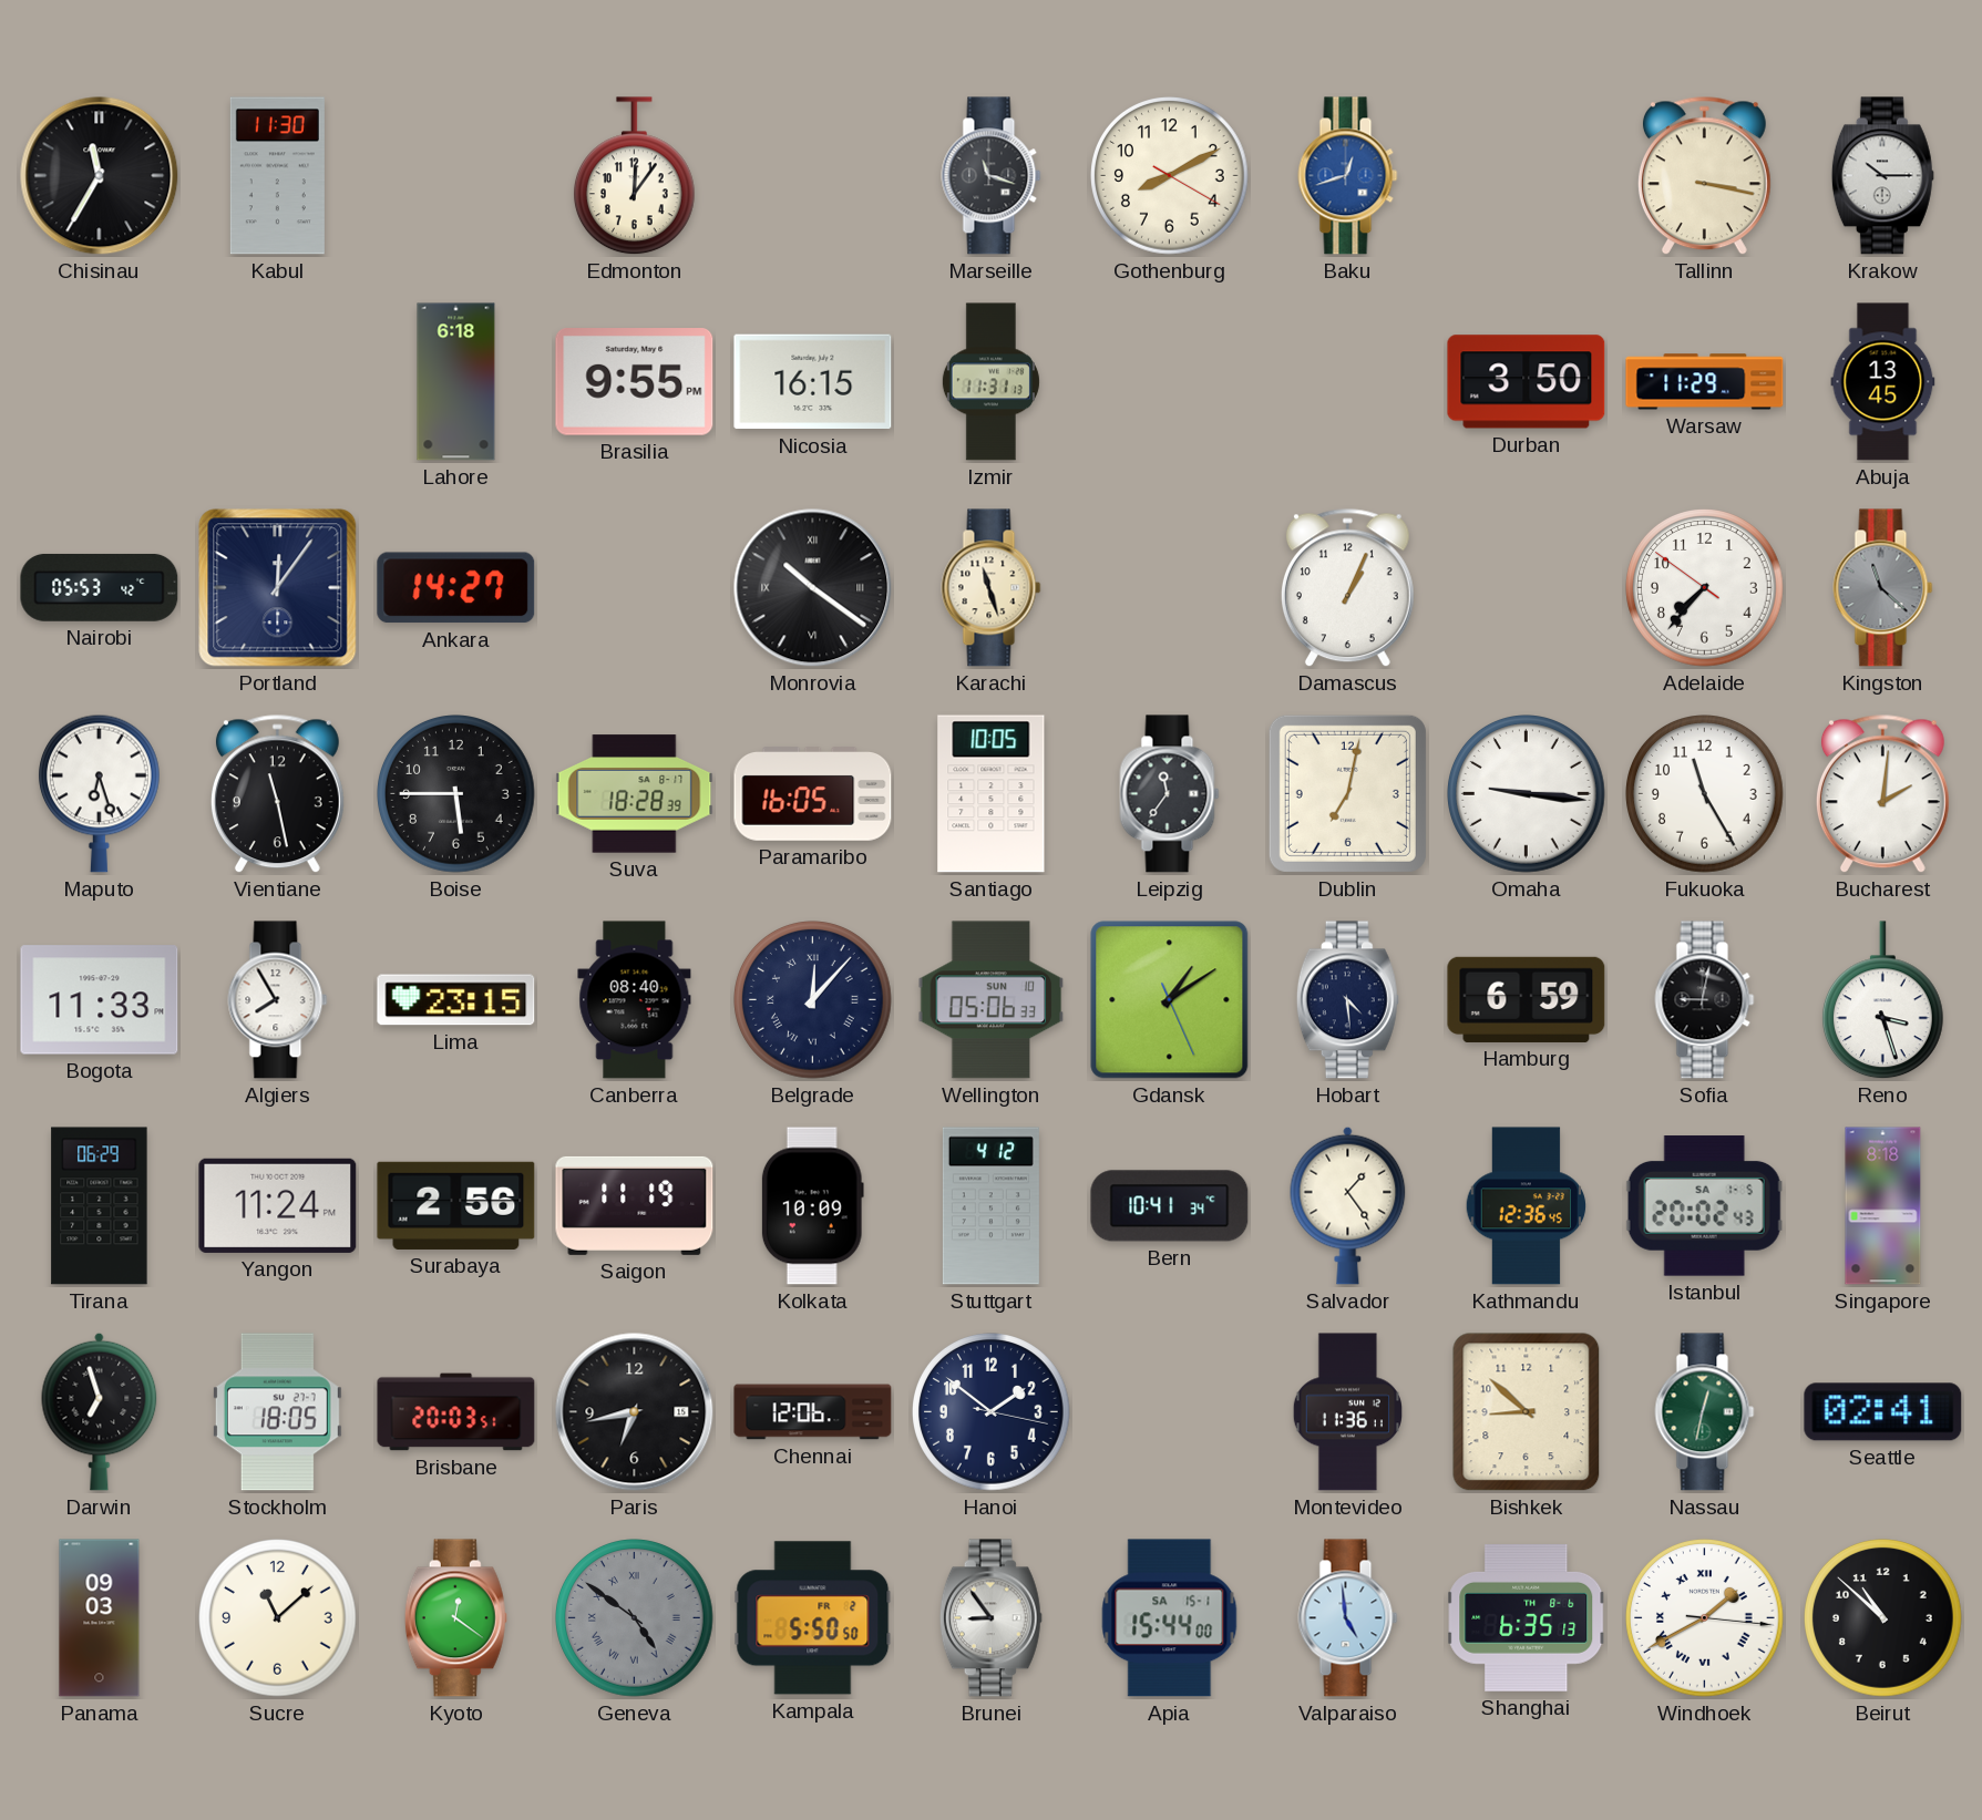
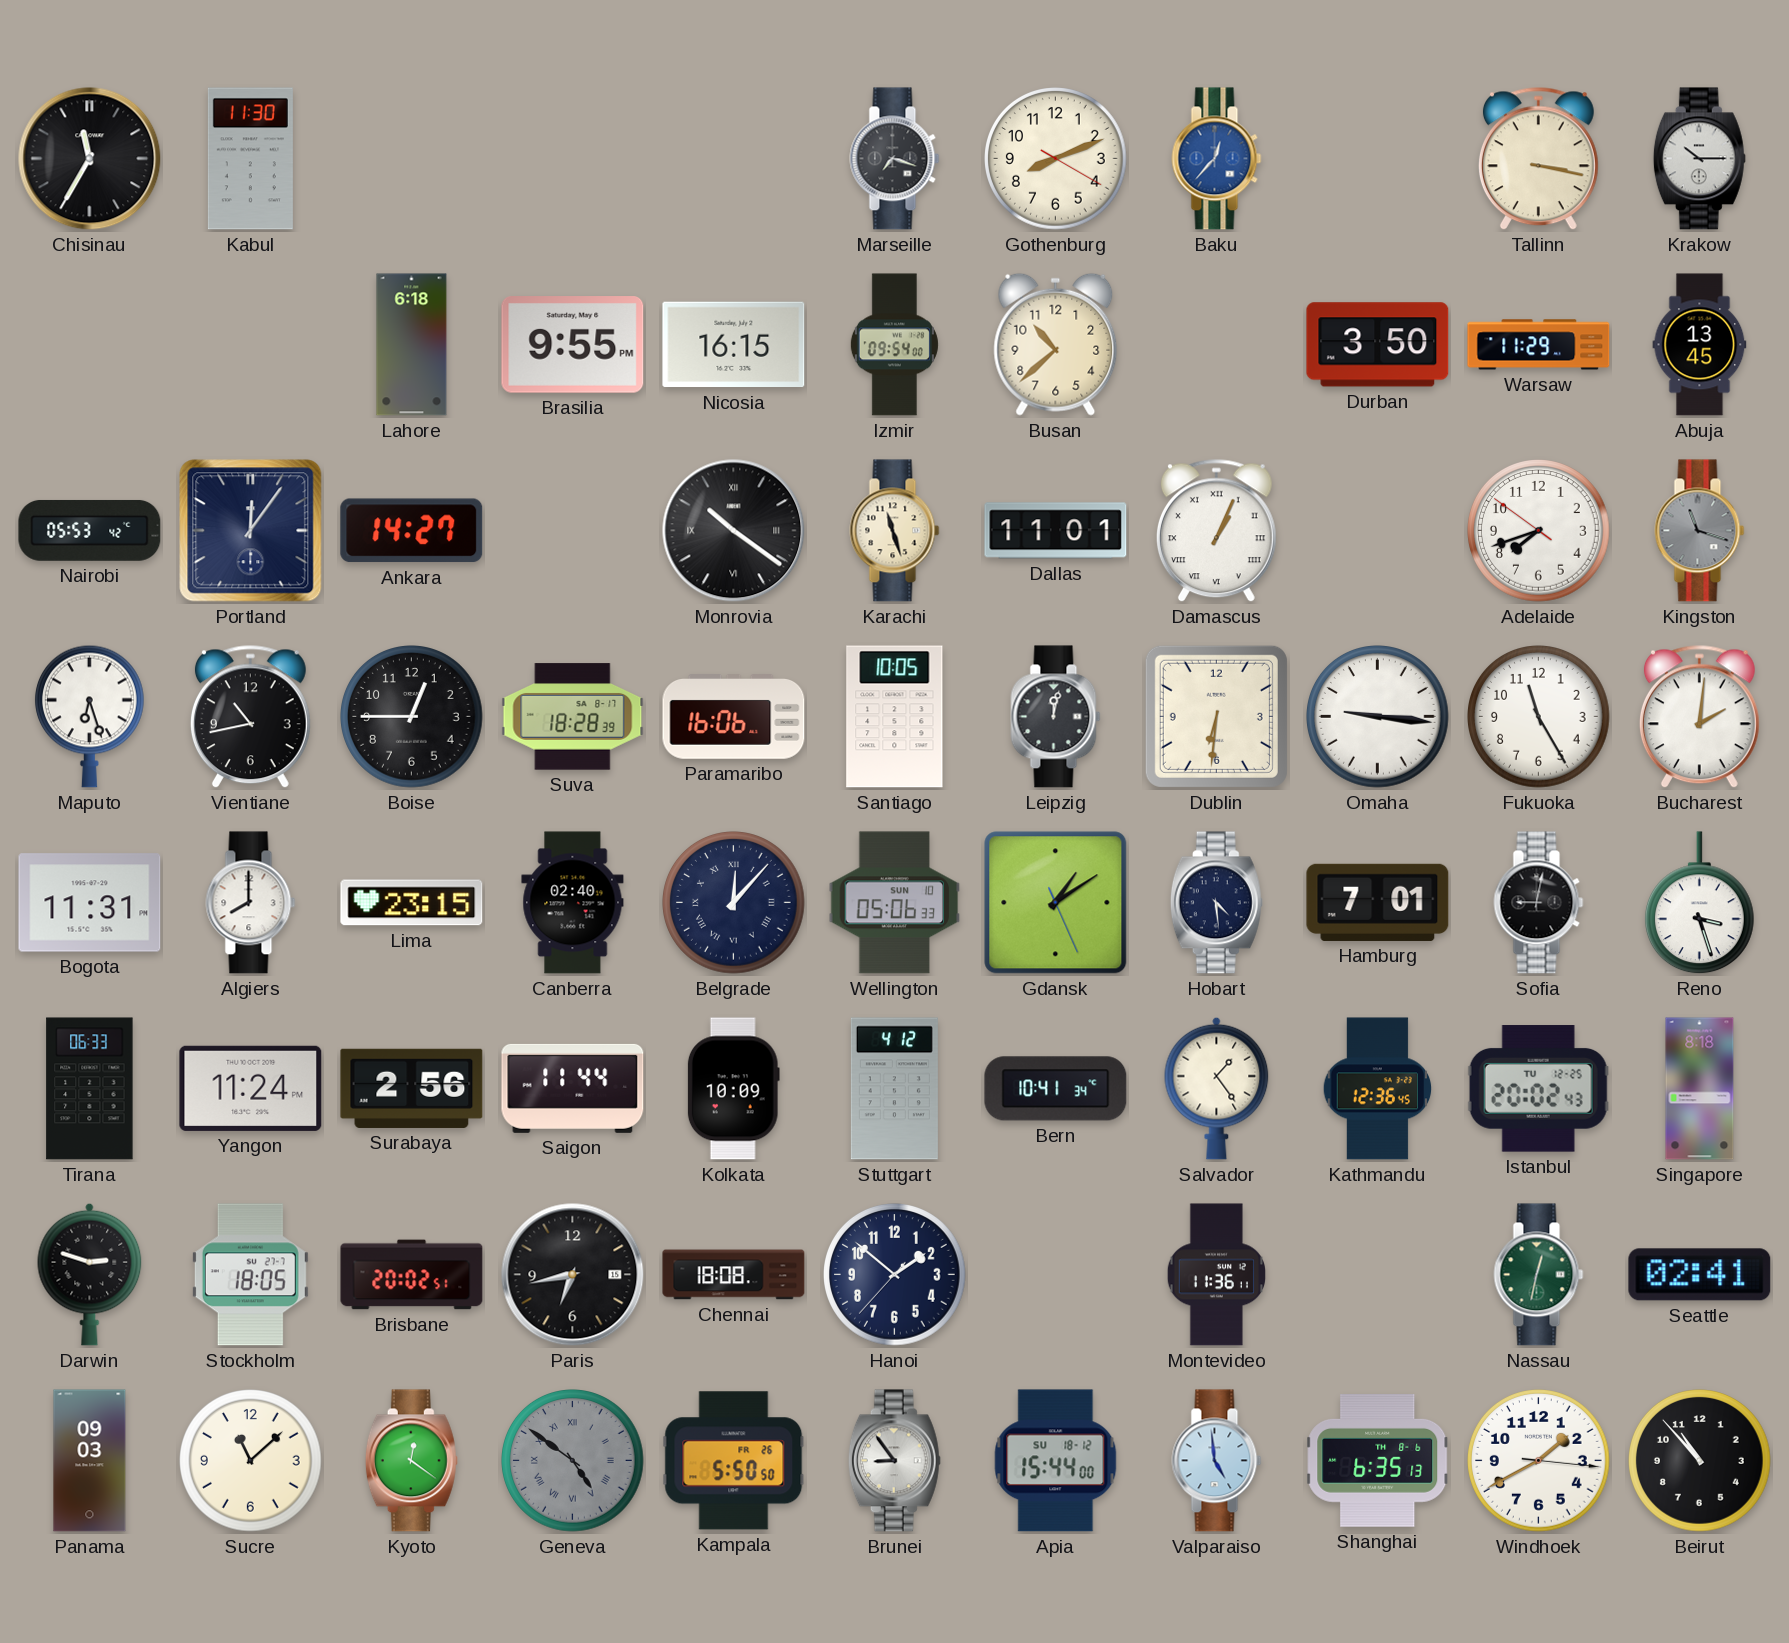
Edmonton: 12:06 -> none
Marseille: 11:18 -> 7:18
Gothenburg: 8:10 -> 8:11
Baku: 12:42 -> 12:37
Izmir: 11:31 -> 09:54
Busan: none -> 10:38
Dallas: none -> 11:01
Damascus numerals: Arabic -> Roman
Adelaide: 7:36 -> 7:41
Kingston: 11:22 -> 11:18
Vientiane: 11:28 -> 10:43
Boise: 5:45 -> 12:45
Paramaribo: 16:05 -> 16:06
Leipzig: 11:36 -> 12:02
Dublin: 7:02 -> 6:31
Bogota: 11:33 -> 11:31
Algiers: 7:55 -> 8:00
Canberra: 08:40 -> 02:40
Hamburg: 6:59 -> 7:01
Tirana: 06:29 -> 06:33
Saigon: 11:19 -> 11:44
Istanbul date: SA 1-5 -> TU 12-25
Darwin: 6:57 -> 2:48
Brisbane: 20:03 -> 20:02
Chennai: 12:06 -> 18:08
Hanoi: 1:51:17 -> 1:51:37
Bishkek: 8:52 -> none
Kampala date: FR 2 -> FR 26
Apia date: SA 15-1 -> SU 18-12
Windhoek numerals: Roman -> Arabic
Beirut: 10:52 -> 10:53
